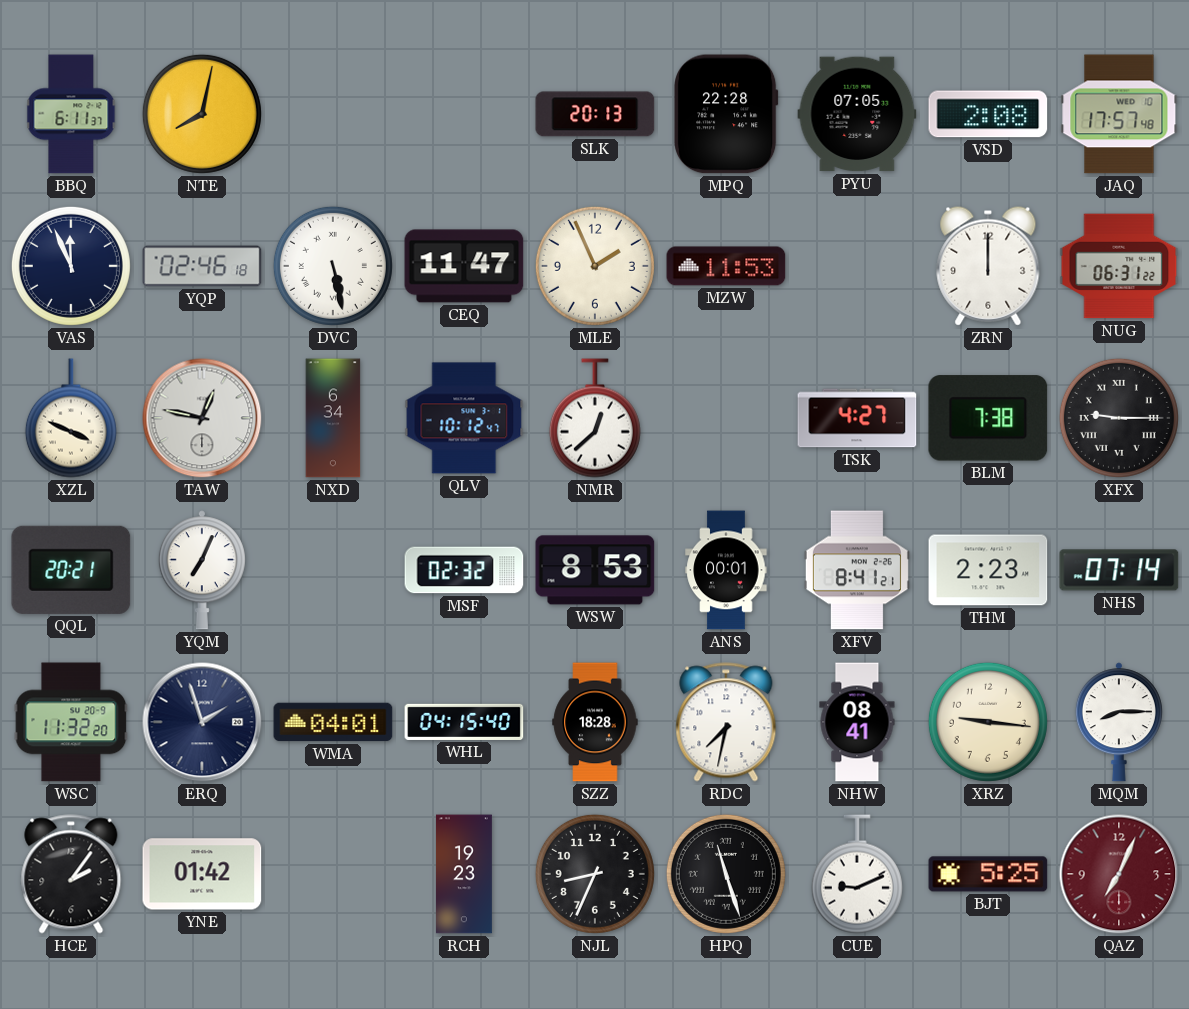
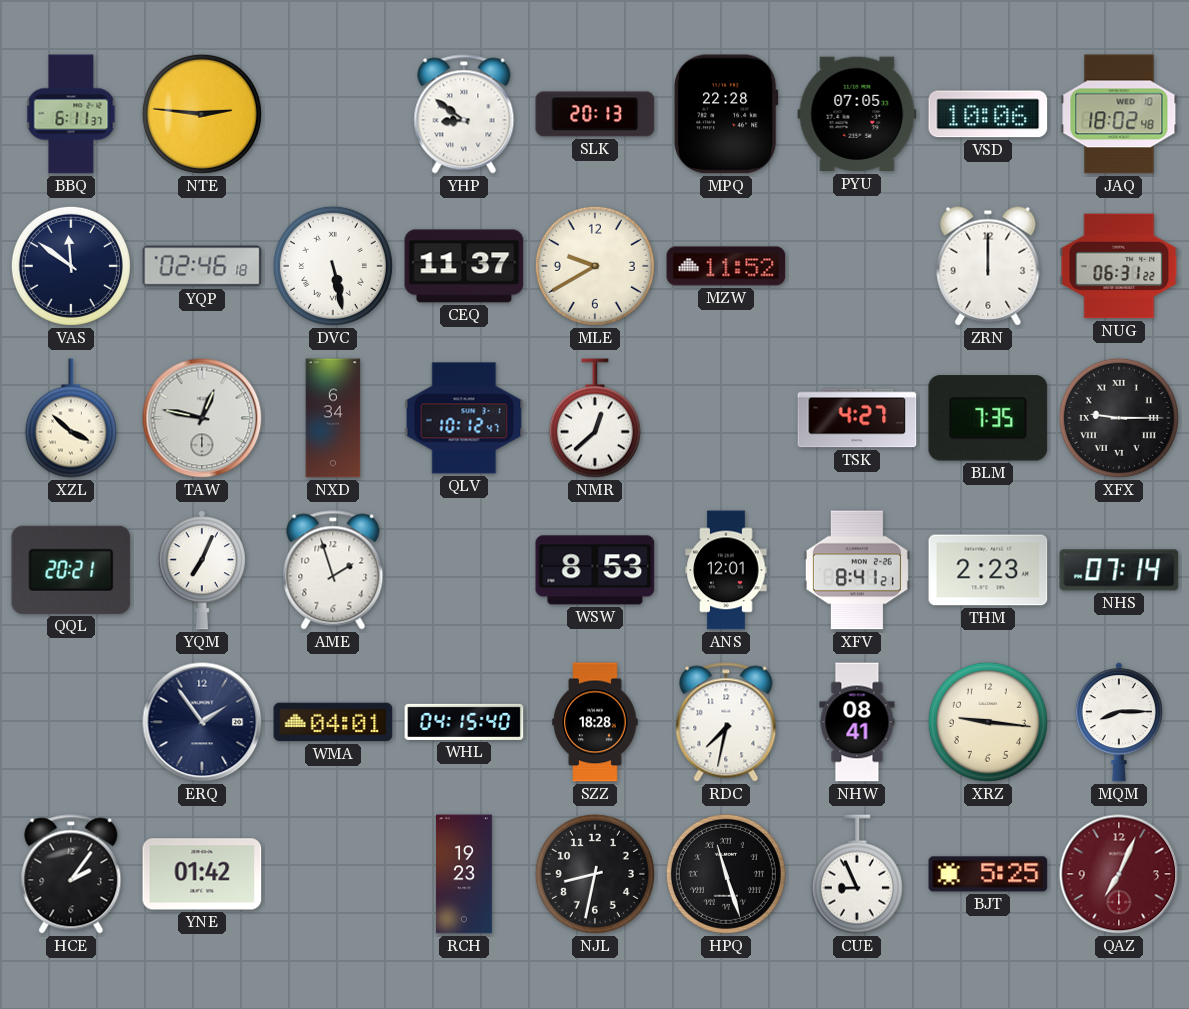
NTE: 8:02 -> 2:46
YHP: none -> 8:51
VSD: 2:08 -> 10:06
JAQ: 17:57 -> 18:02
VAS: 11:56 -> 11:51
CEQ: 11:47 -> 11:37
MLE: 1:56 -> 9:40
MZW: 11:53 -> 11:52
XZL: 3:49 -> 3:52
BLM: 7:38 -> 7:35
AME: none -> 1:57
MSF: 02:32 -> none
ANS: 00:01 -> 12:01
WSC: 11:32 -> none
ERQ: 1:57 -> 1:54
NJL: 8:34 -> 8:32
CUE: 9:11 -> 8:56
